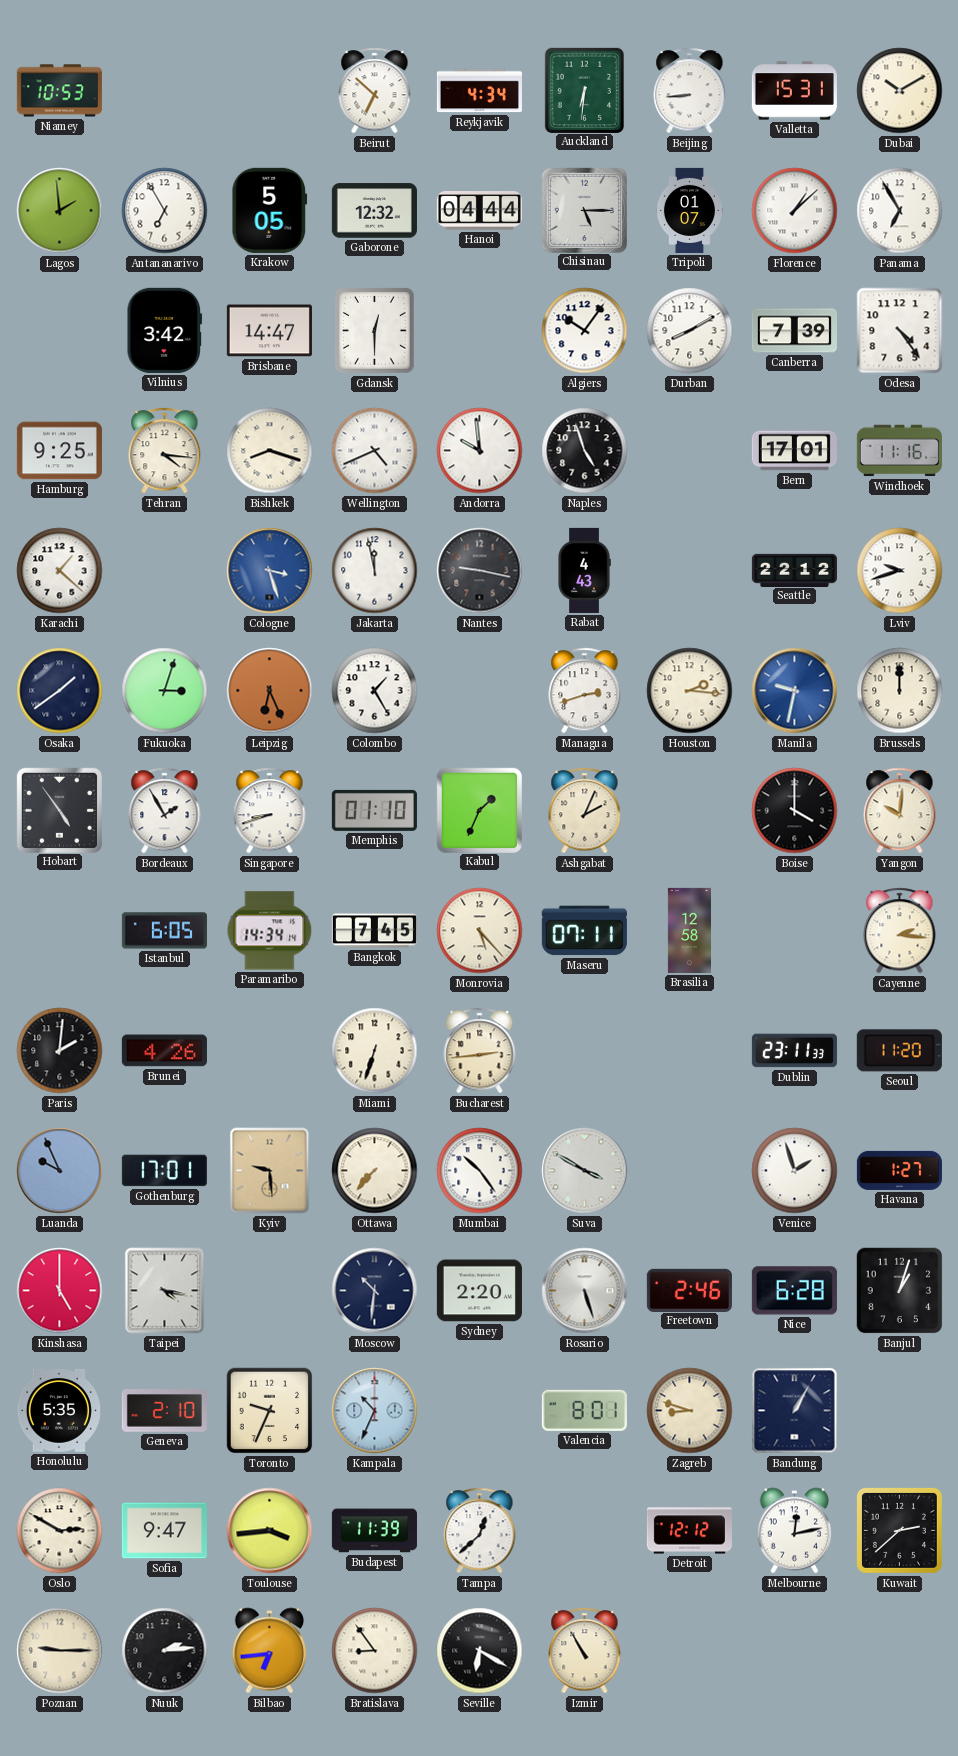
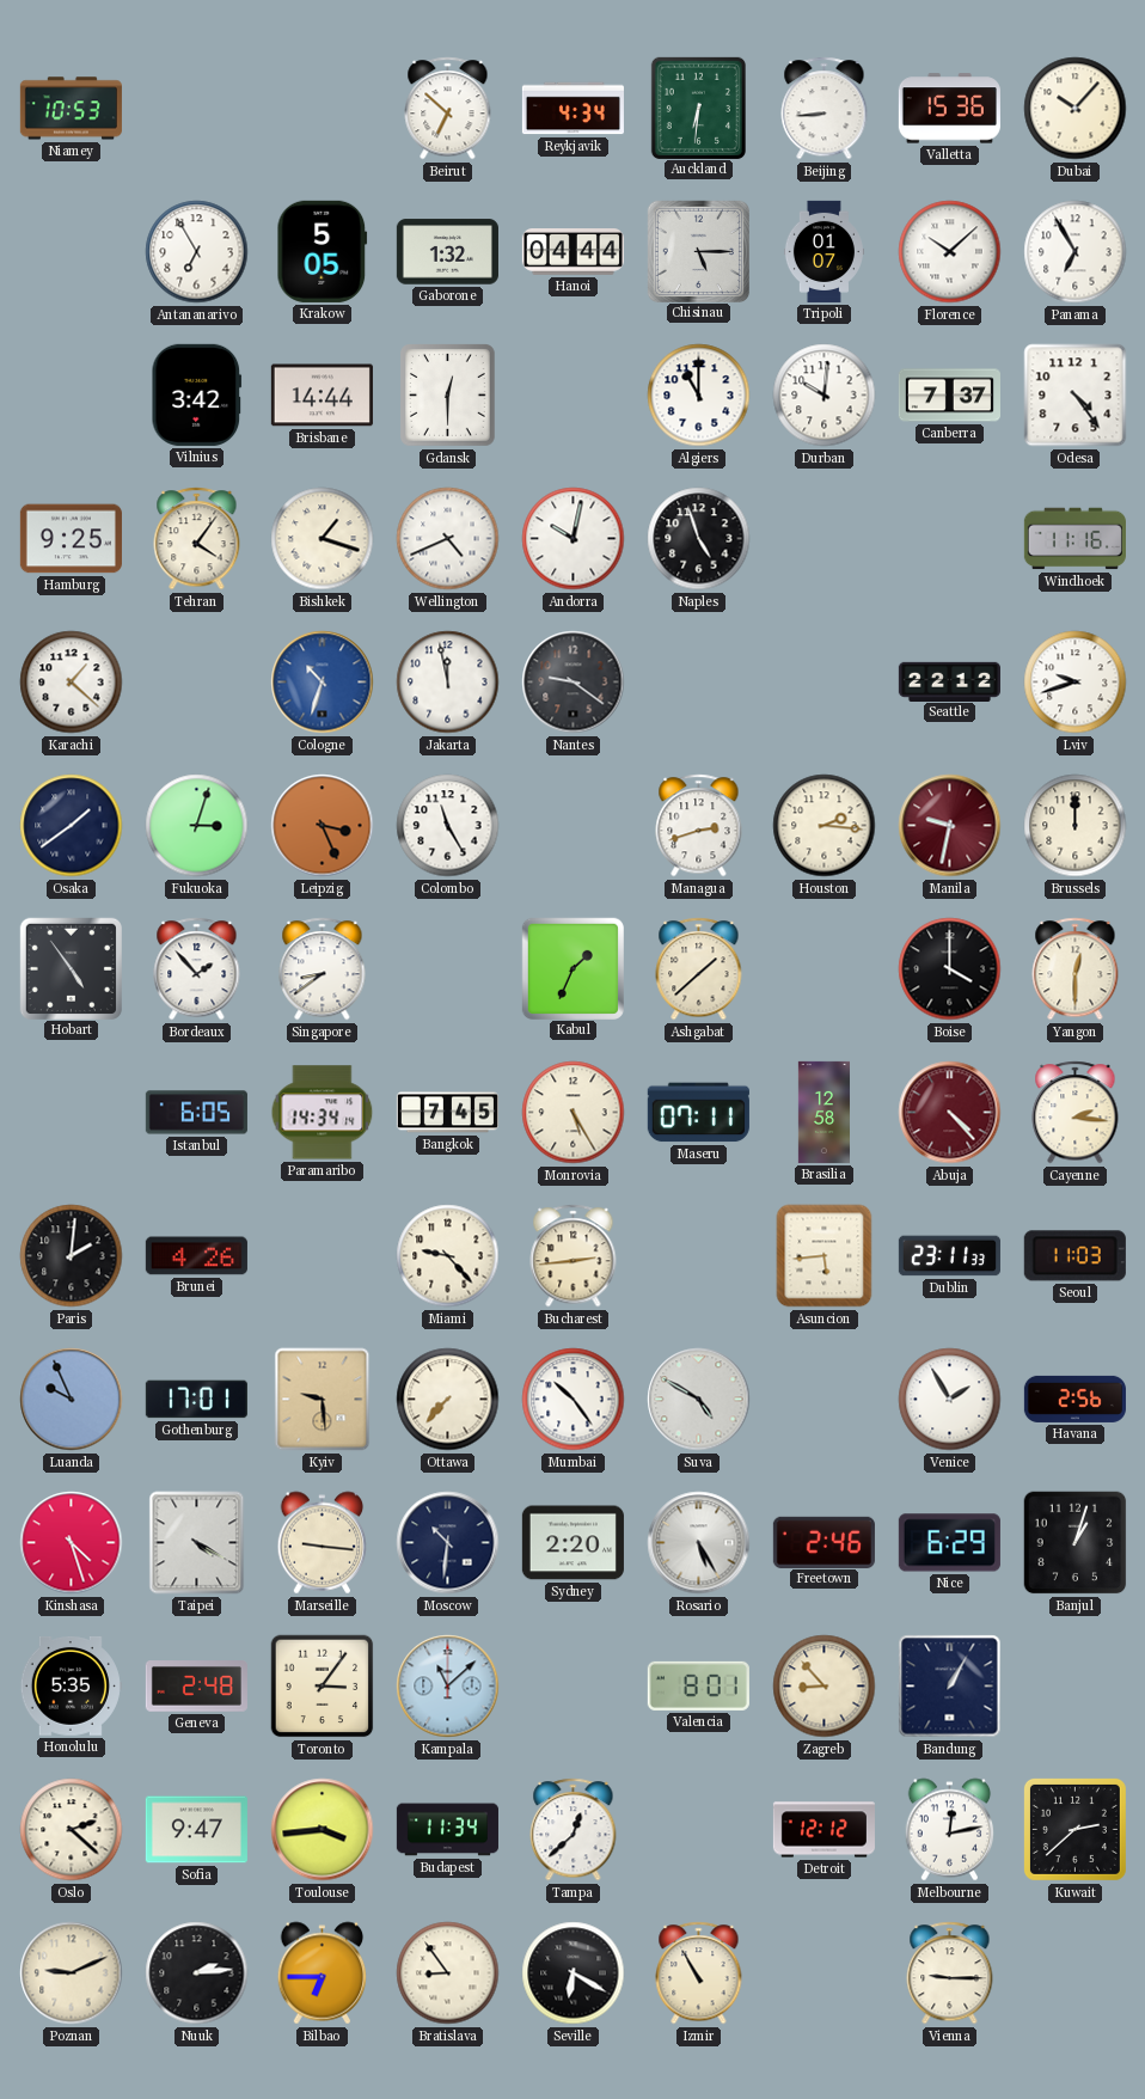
Valletta: 15:31 -> 15:36
Dubai: 10:10 -> 10:07
Lagos: 1:59 -> none
Gaborone: 12:32 -> 1:32
Florence: 1:08 -> 10:08
Brisbane: 14:47 -> 14:44
Algiers: 10:06 -> 11:00
Durban: 8:10 -> 10:01
Canberra: 7:39 -> 7:37
Tehran: 4:16 -> 4:06
Bishkek: 8:18 -> 1:18
Andorra: 9:59 -> 10:02
Bern: 17:01 -> none
Cologne: 3:27 -> 10:33
Nantes: 9:17 -> 9:21
Rabat: 4:43 -> none
Leipzig: 6:26 -> 3:26
Colombo: 1:25 -> 11:25
Manila dial: blue -> burgundy
Bordeaux: 1:55 -> 1:53
Singapore: 8:42 -> 8:39
Memphis: 01:10 -> none
Ashgabat: 2:04 -> 1:38
Yangon: 10:01 -> 12:30
Monrovia: 5:23 -> 5:25
Abuja: none -> 4:23
Miami: 6:33 -> 9:23
Asuncion: none -> 5:44
Seoul: 11:20 -> 11:03
Suva: 3:50 -> 4:50
Venice: 1:57 -> 1:55
Havana: 1:27 -> 2:56
Kinshasa: 5:00 -> 4:27
Taipei: 4:17 -> 4:20
Marseille: none -> 9:16
Rosario: 5:27 -> 5:25
Nice: 6:28 -> 6:29
Geneva: 2:10 -> 2:48
Toronto: 9:34 -> 3:06
Kampala: 10:34 -> 11:08
Zagreb: 8:48 -> 8:53
Oslo: 2:50 -> 2:22
Budapest: 11:39 -> 11:34
Poznan: 9:15 -> 9:11
Bilbao: 6:44 -> 6:45
Vienna: none -> 9:15
